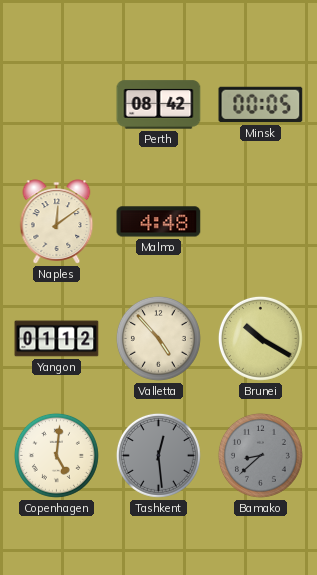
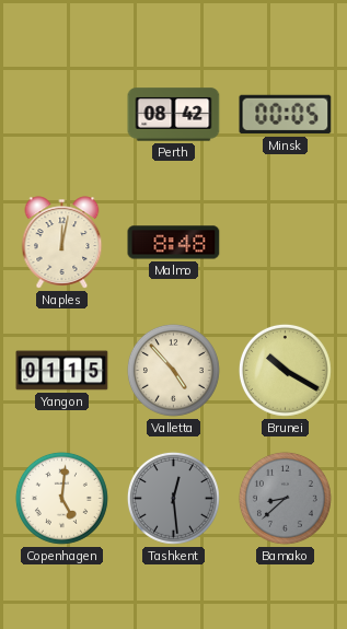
Naples: 12:09 -> 12:02
Malmo: 4:48 -> 8:48
Yangon: 01:12 -> 01:15
